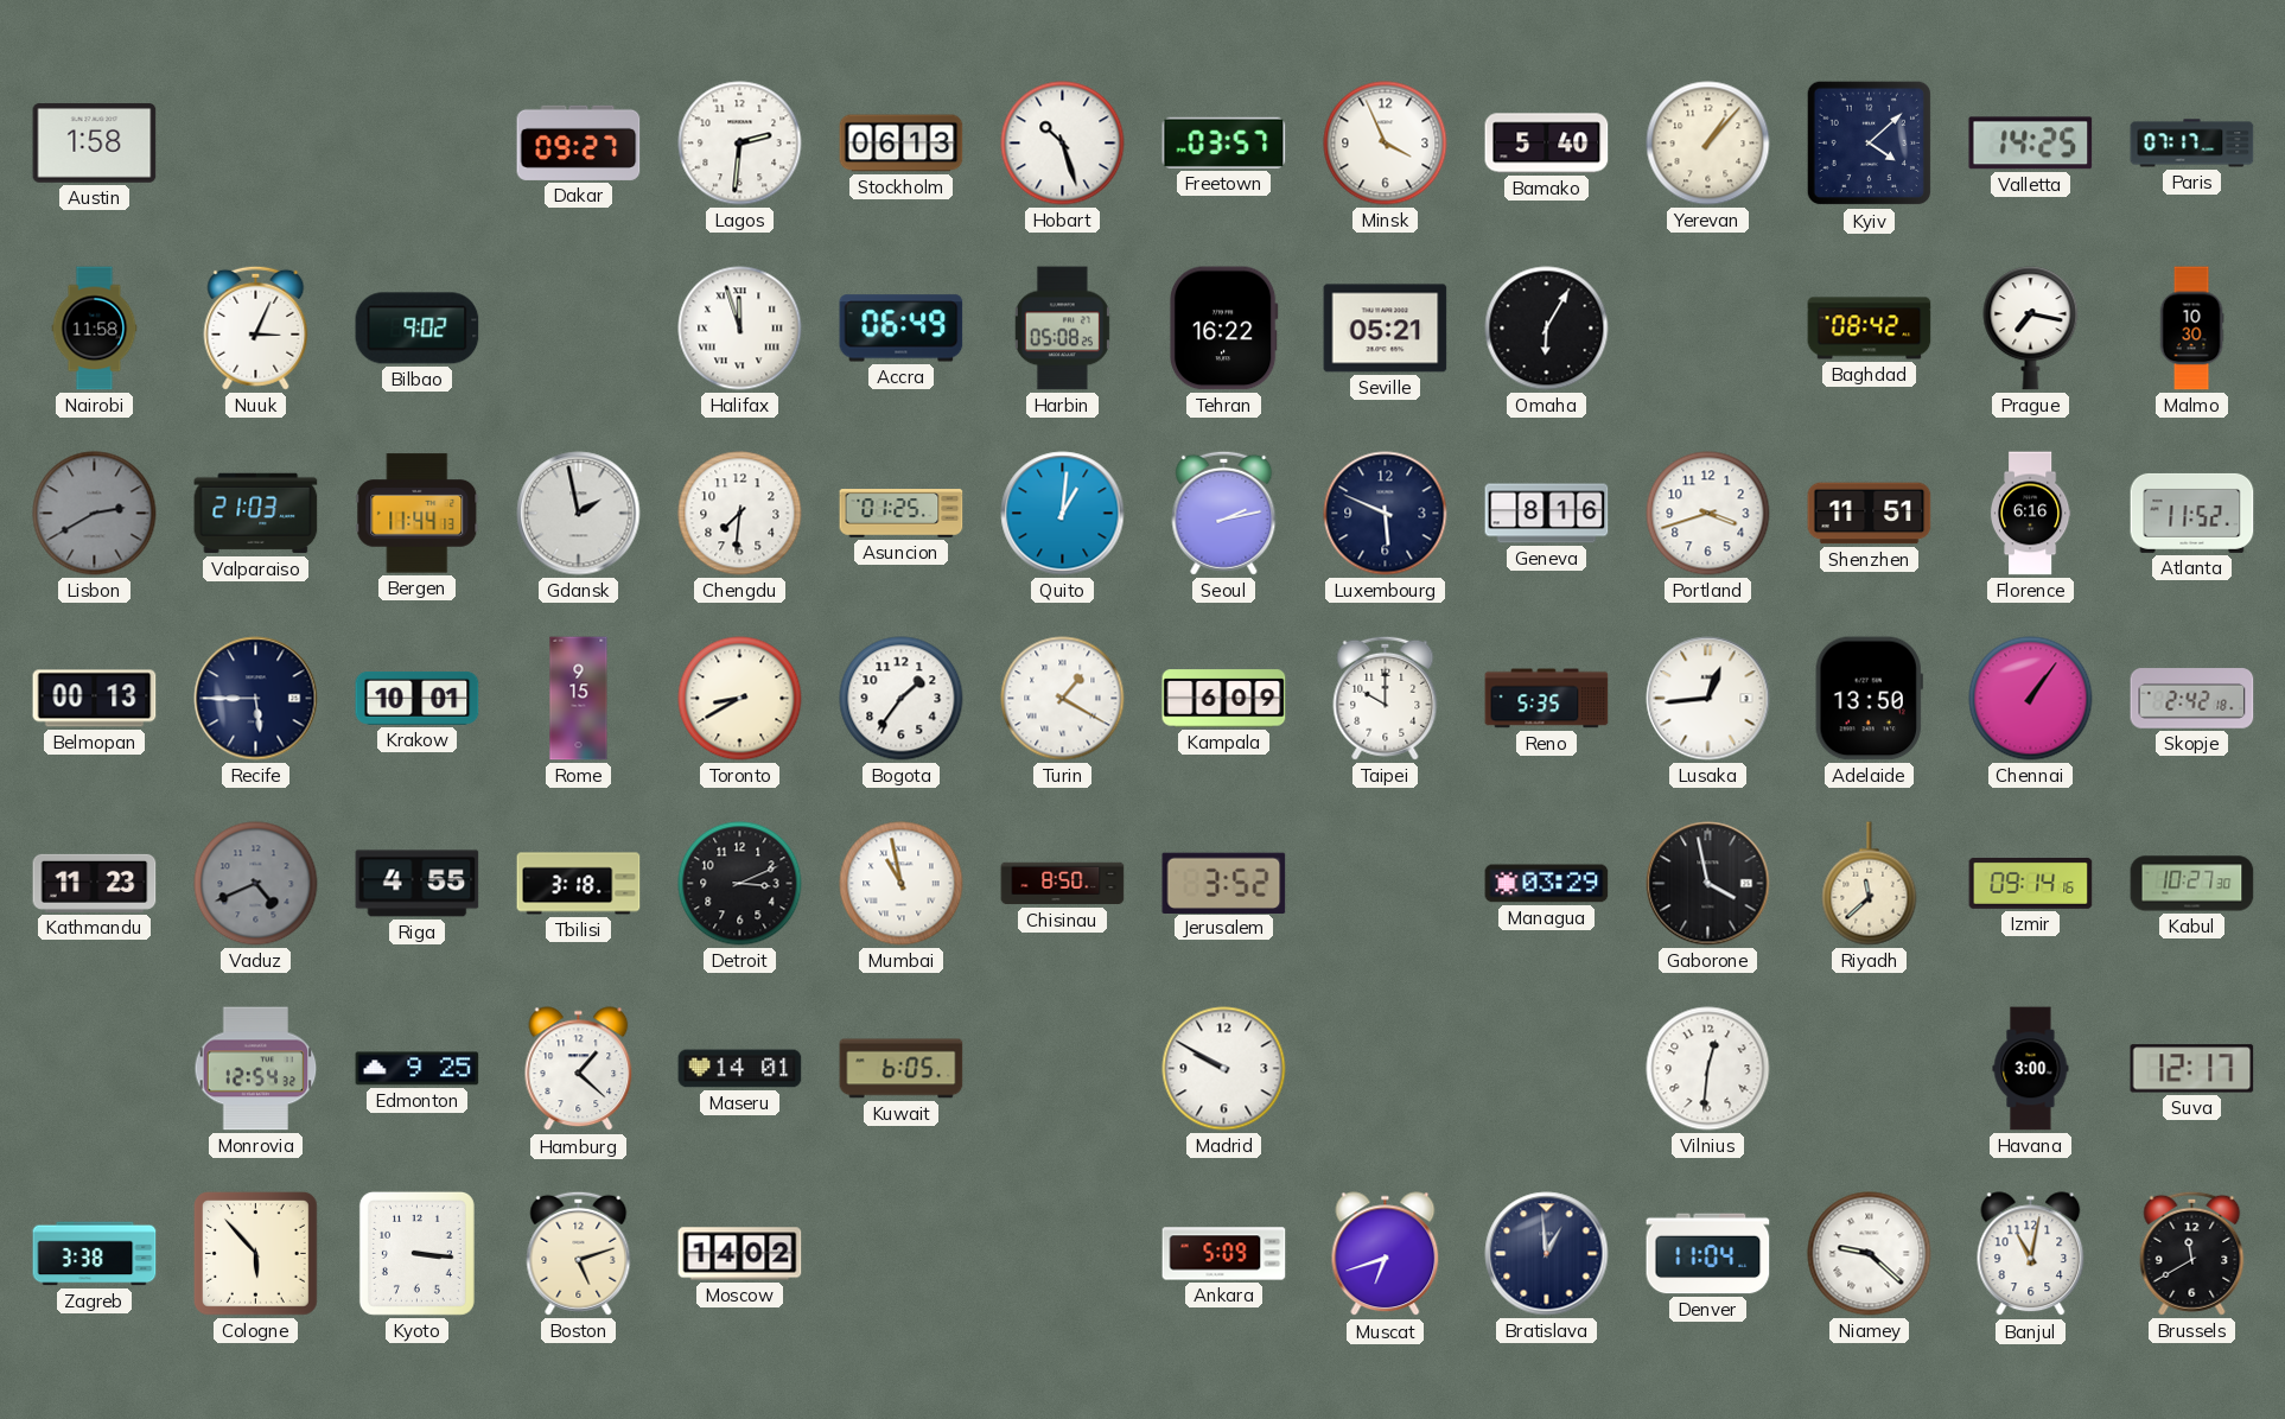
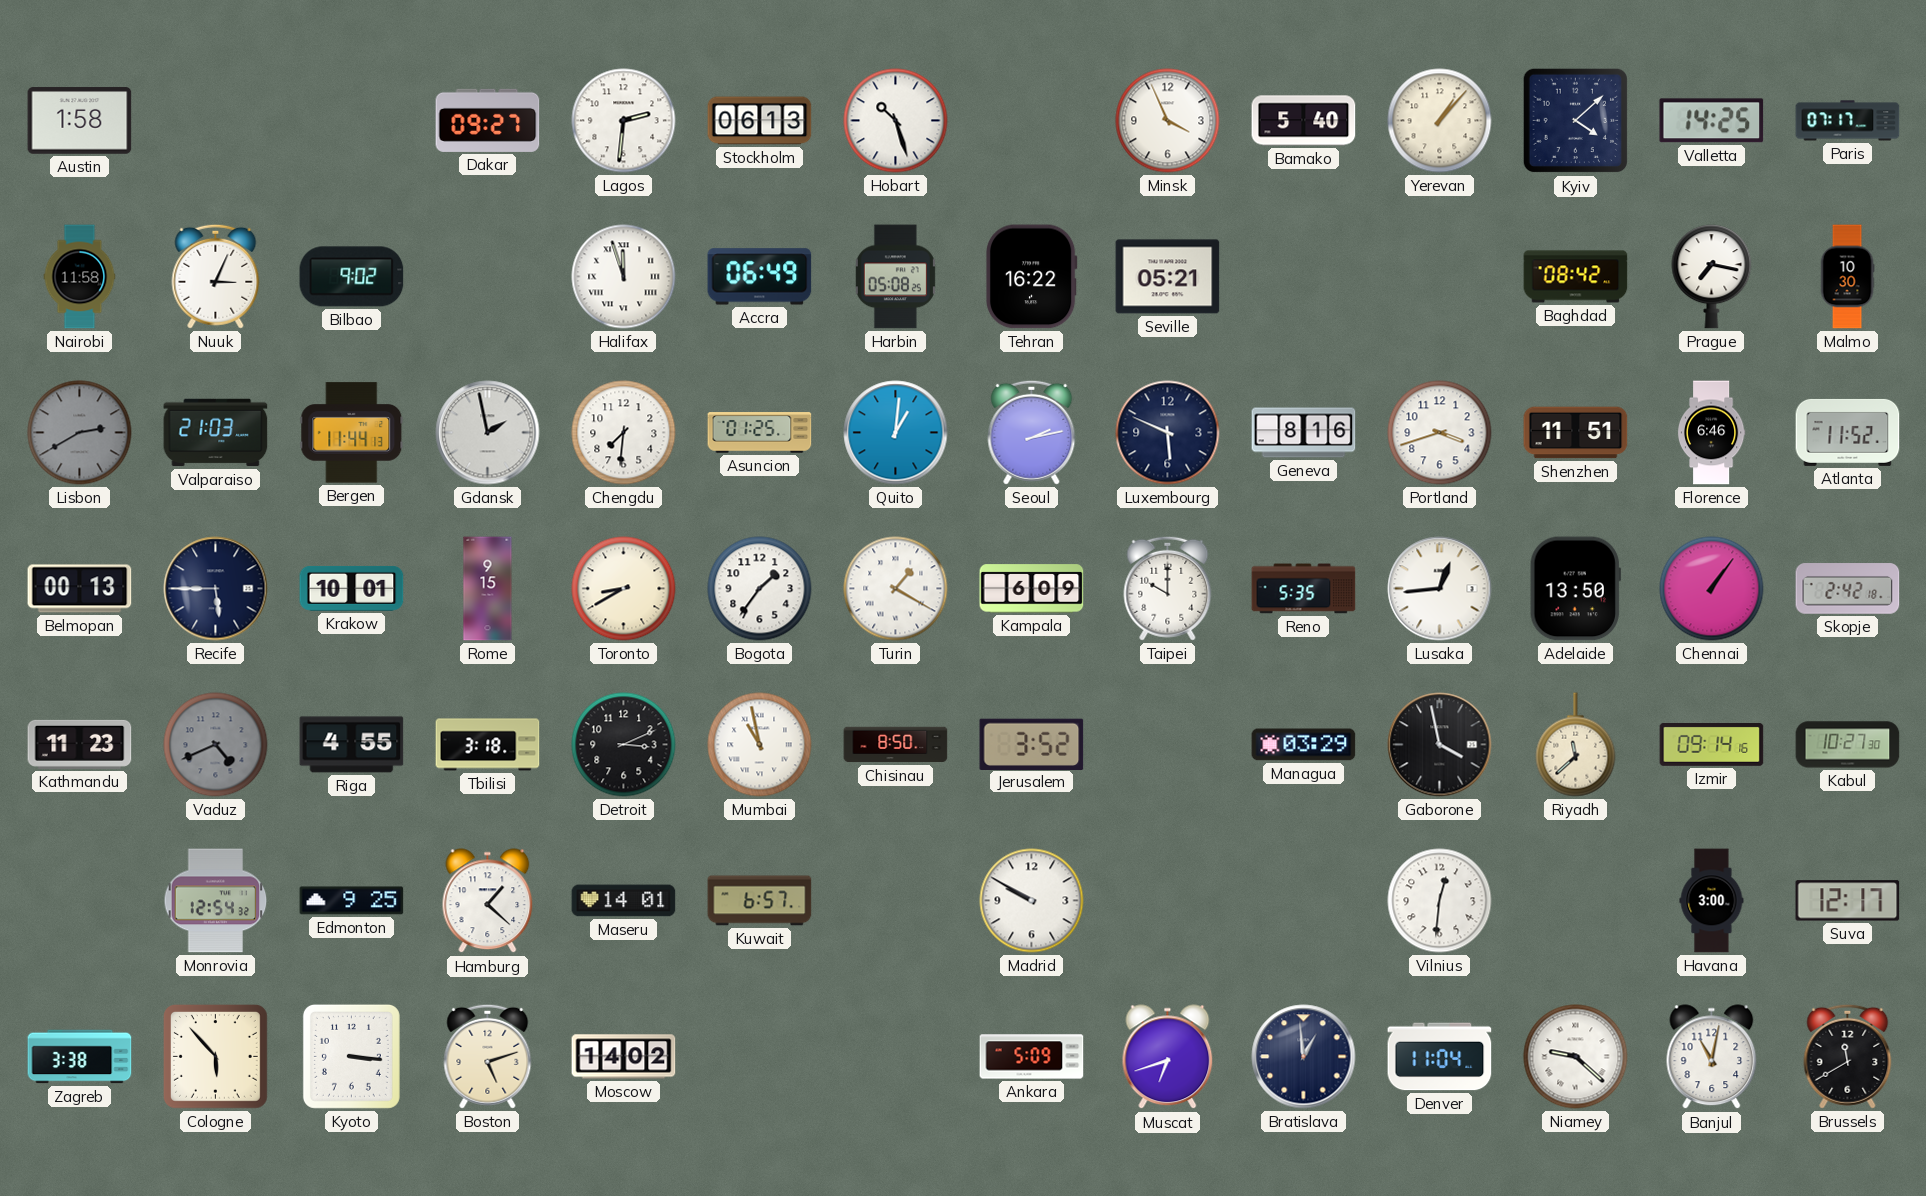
Freetown: 03:57 -> none
Omaha: 6:05 -> none
Florence: 6:16 -> 6:46
Kuwait: 6:05 -> 6:57
